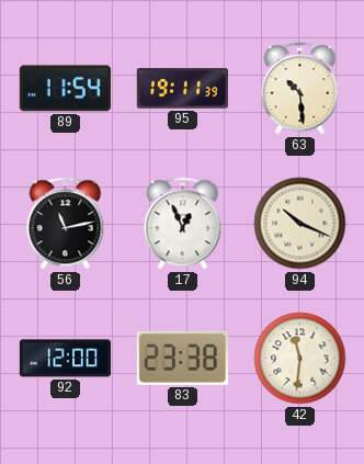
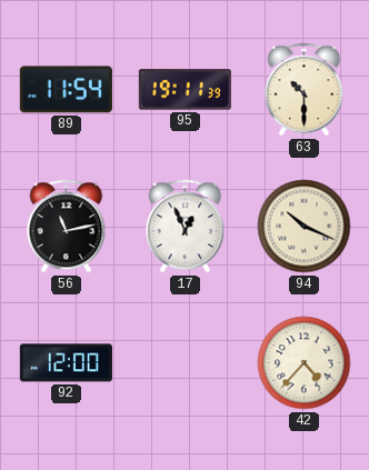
63: 10:29 -> 10:30
83: 23:38 -> none
42: 11:31 -> 4:37
